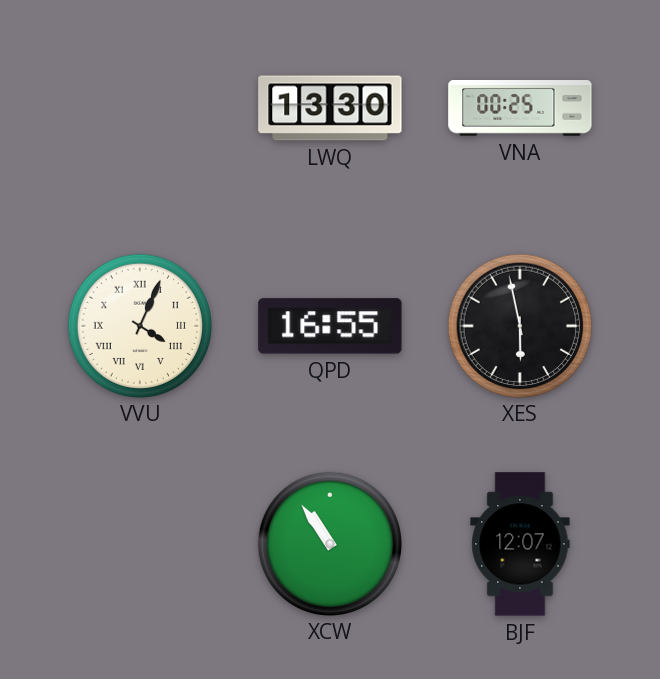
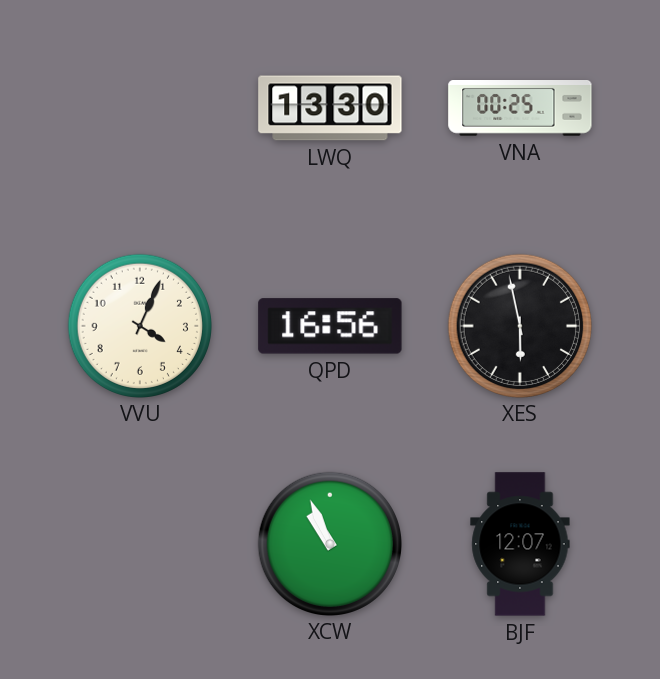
VVU numerals: Roman -> Arabic
QPD: 16:55 -> 16:56
XCW: 10:54 -> 10:56
